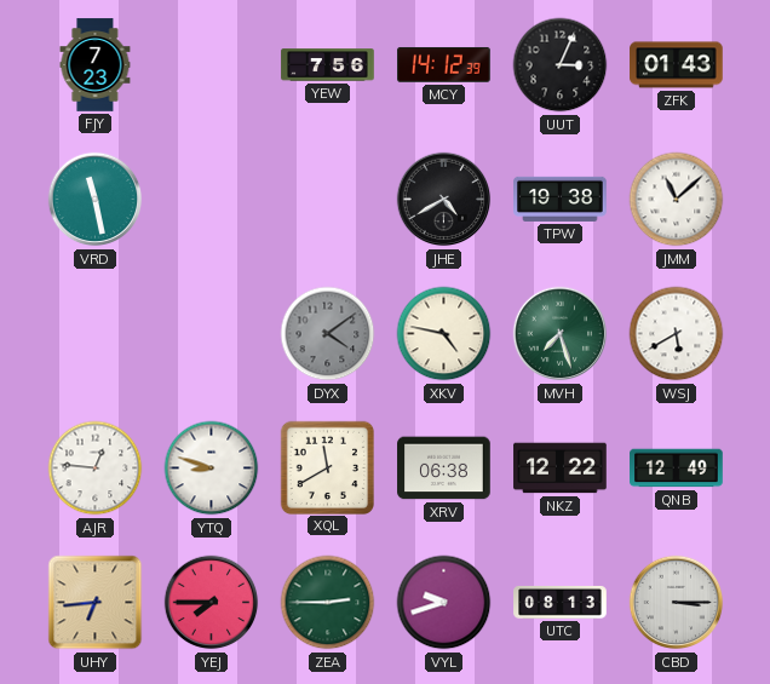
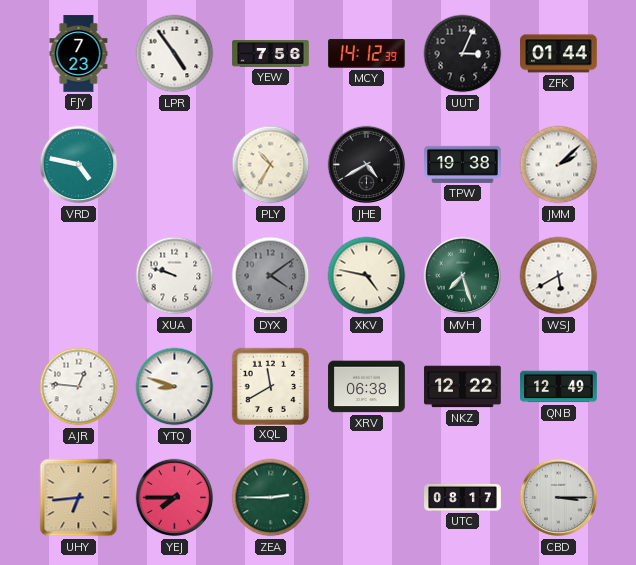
LPR: none -> 4:54
ZFK: 01:43 -> 01:44
VRD: 11:28 -> 4:47
PLY: none -> 10:35
JMM: 11:08 -> 2:08
XUA: none -> 9:48
VYL: 9:42 -> none
UTC: 08:13 -> 08:17
